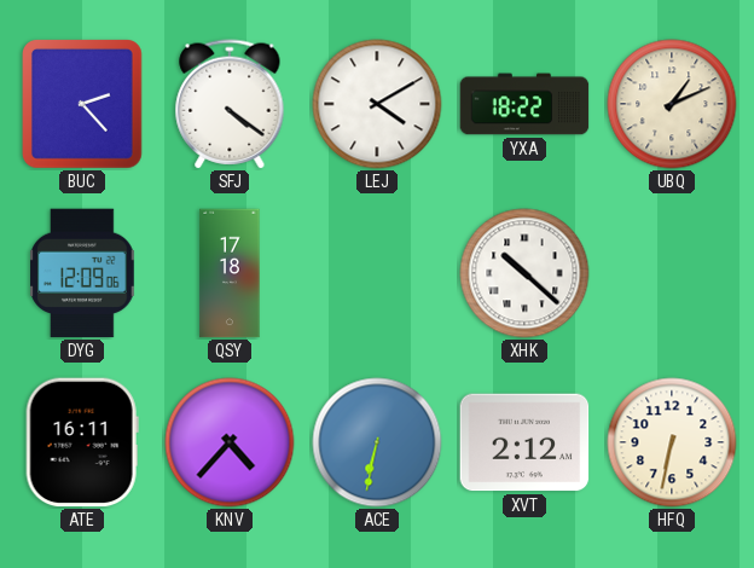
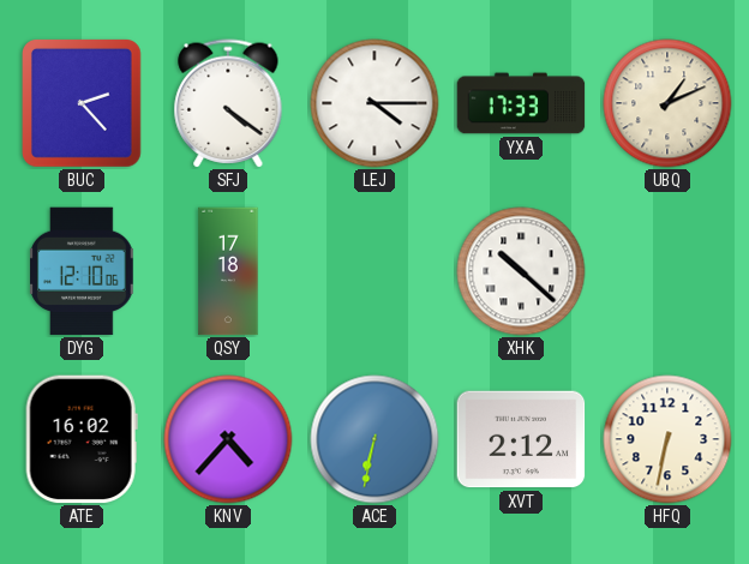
LEJ: 4:10 -> 4:15
YXA: 18:22 -> 17:33
DYG: 12:09 -> 12:10
ATE: 16:11 -> 16:02
